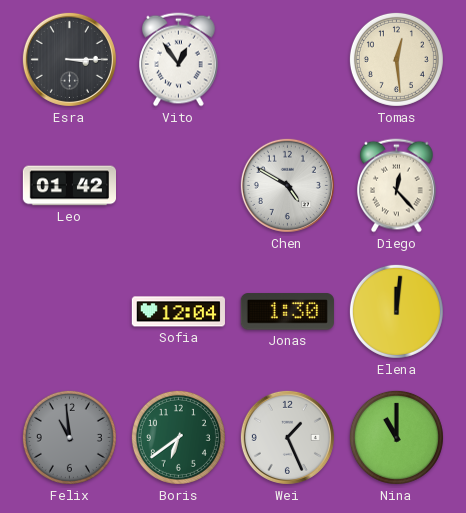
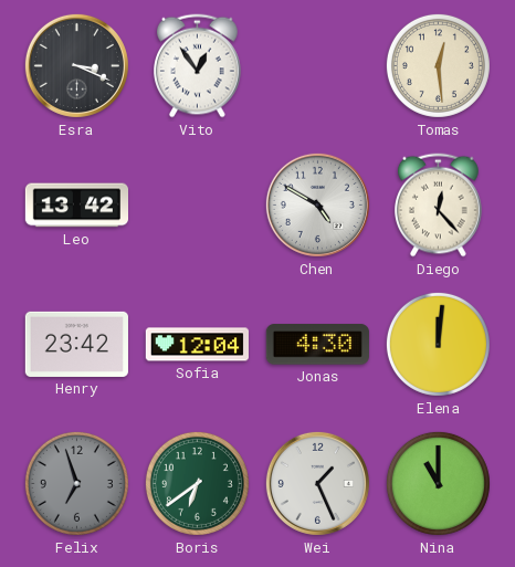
Esra: 3:15 -> 3:19
Leo: 01:42 -> 13:42
Henry: none -> 23:42
Jonas: 1:30 -> 4:30
Felix: 10:59 -> 6:57
